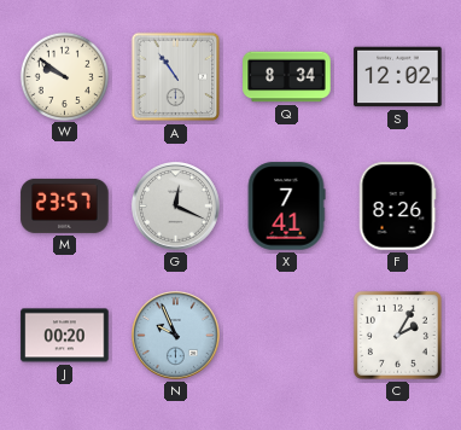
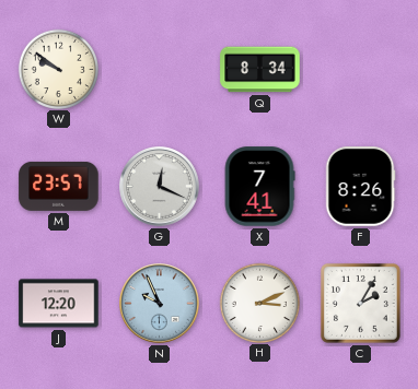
A: 10:54 -> none
S: 12:02 -> none
J: 00:20 -> 12:20
H: none -> 3:11
